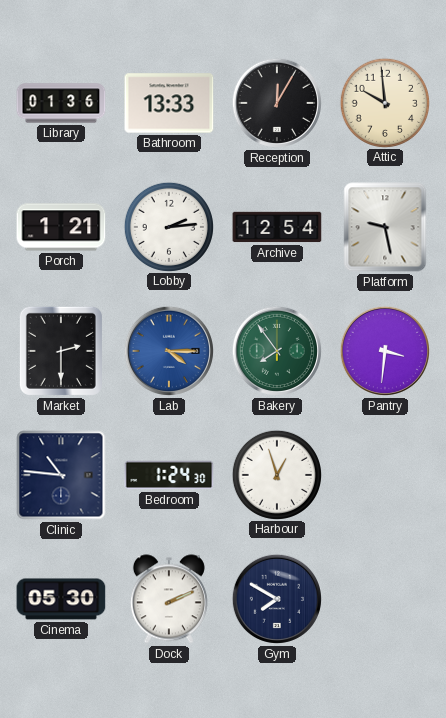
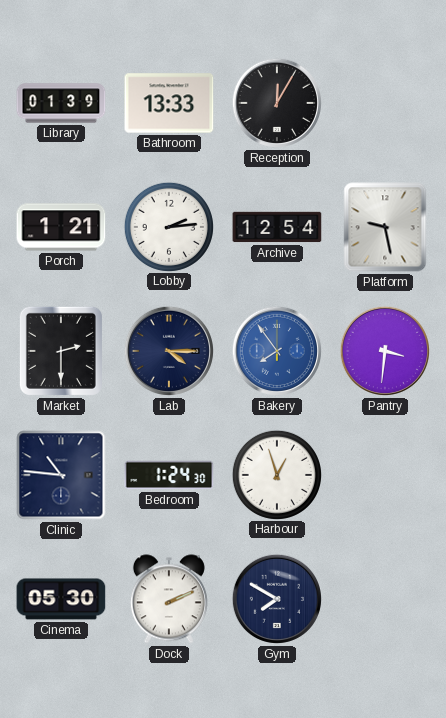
Library: 01:36 -> 01:39
Attic: 9:59 -> none
Lab dial: blue -> navy
Bakery dial: green -> blue
